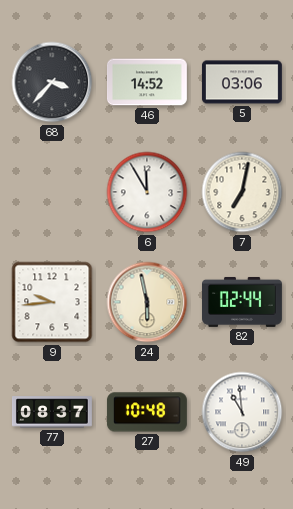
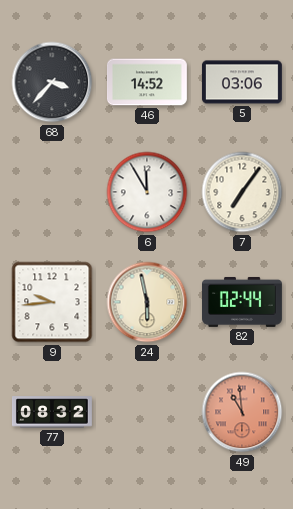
7: 7:02 -> 7:06
77: 08:37 -> 08:32
27: 10:48 -> none
49 dial: white -> salmon
